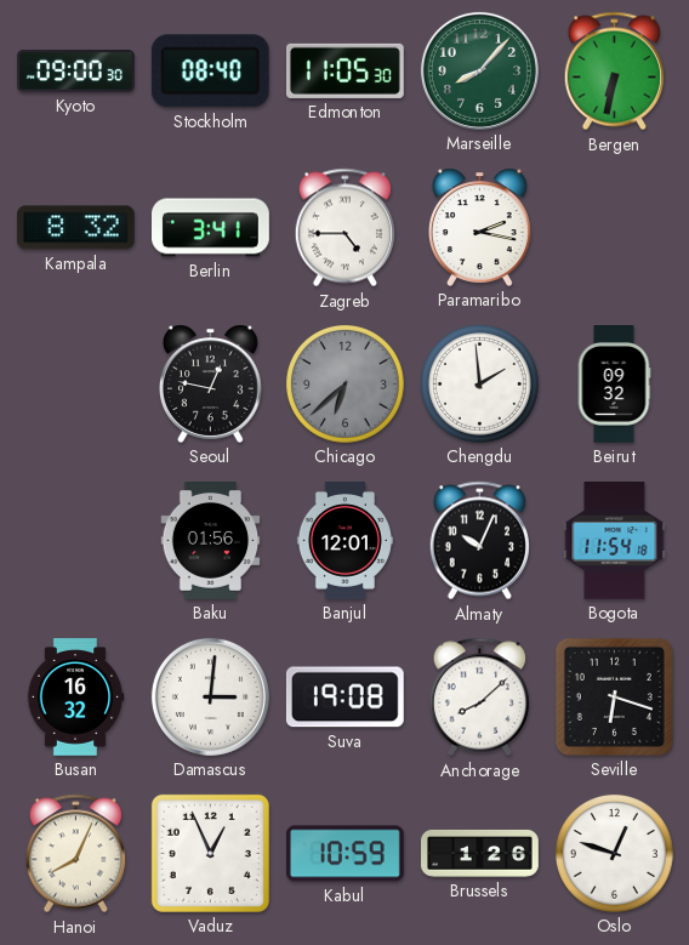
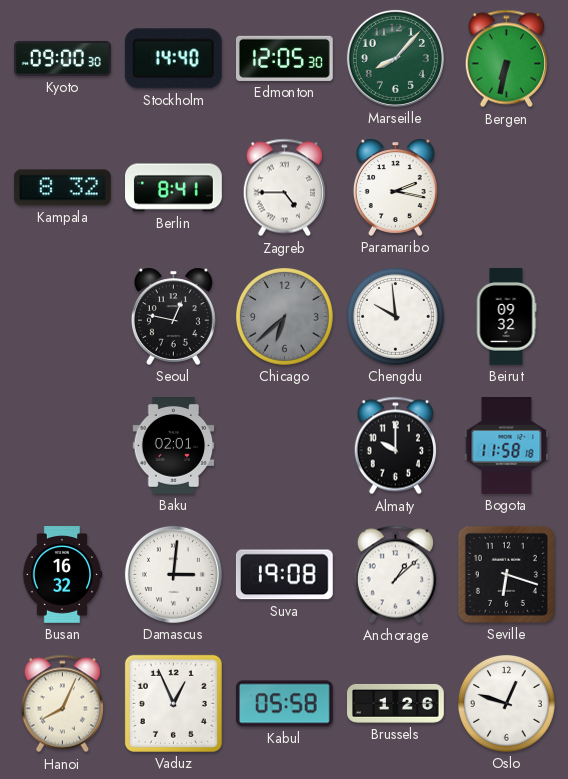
Stockholm: 08:40 -> 14:40
Edmonton: 11:05 -> 12:05
Berlin: 3:41 -> 8:41
Chengdu: 1:59 -> 9:59
Baku: 01:56 -> 02:01
Banjul: 12:01 -> none
Almaty: 10:04 -> 10:00
Bogota: 11:54 -> 11:58
Anchorage: 8:08 -> 1:08
Kabul: 10:59 -> 05:58
